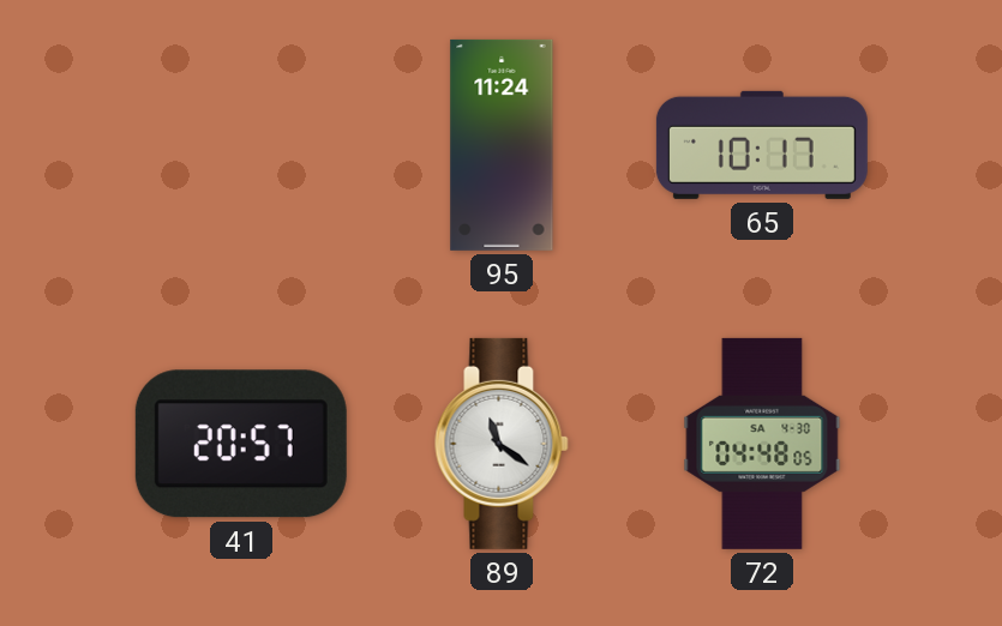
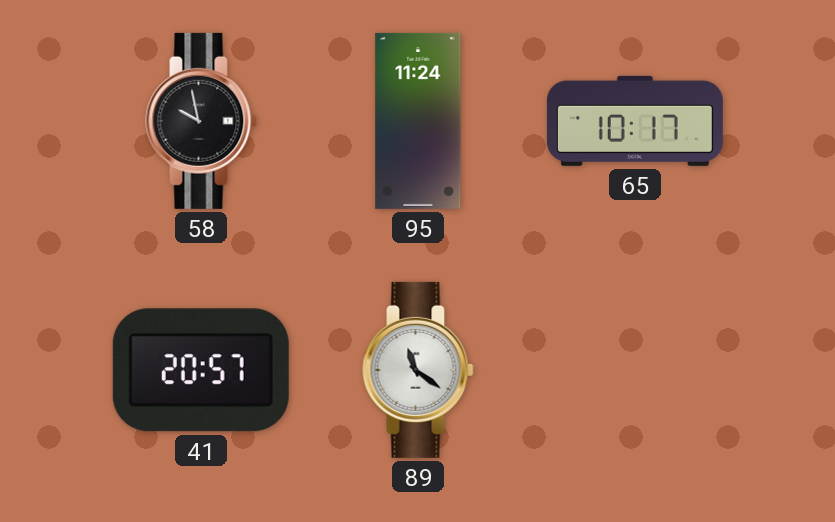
58: none -> 9:58
72: 04:48 -> none
